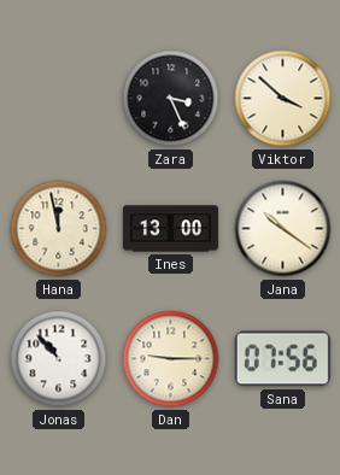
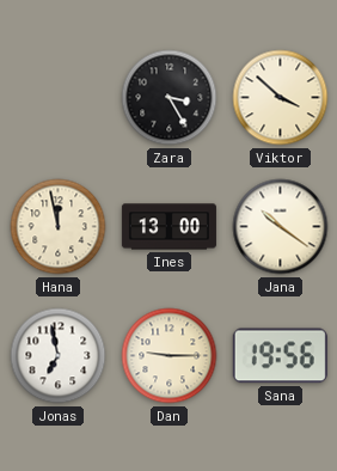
Zara: 3:26 -> 3:25
Jonas: 10:53 -> 6:58
Sana: 07:56 -> 19:56
